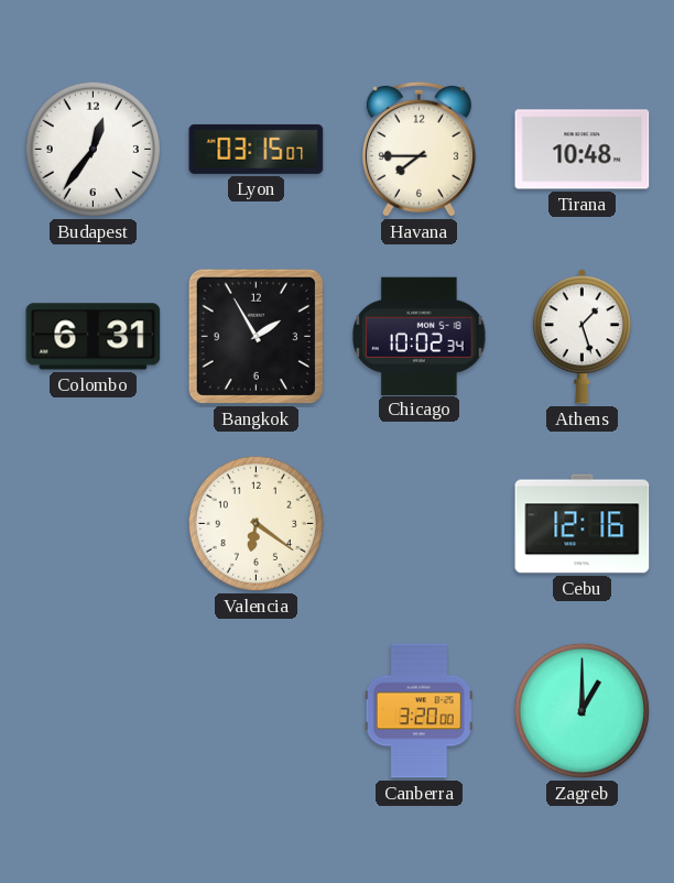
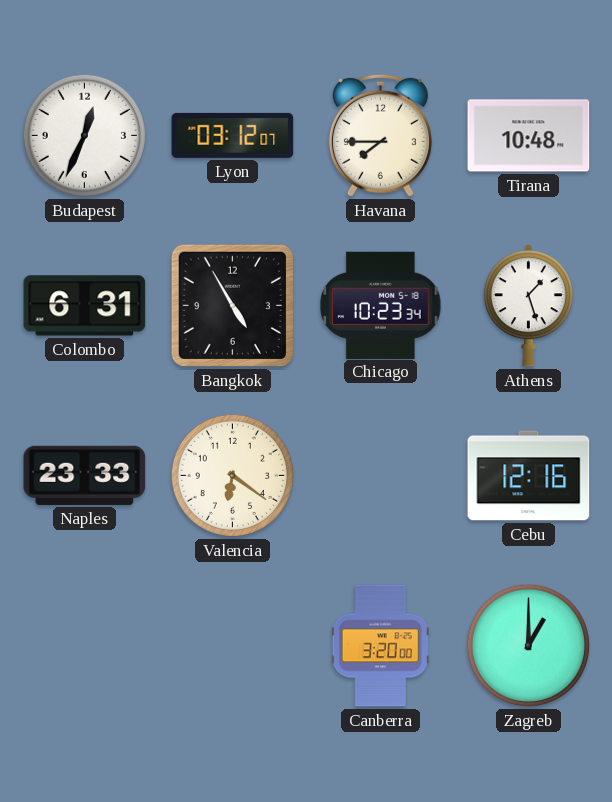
Budapest: 12:36 -> 12:34
Lyon: 03:15 -> 03:12
Bangkok: 1:55 -> 4:55
Chicago: 10:02 -> 10:23
Naples: none -> 23:33
